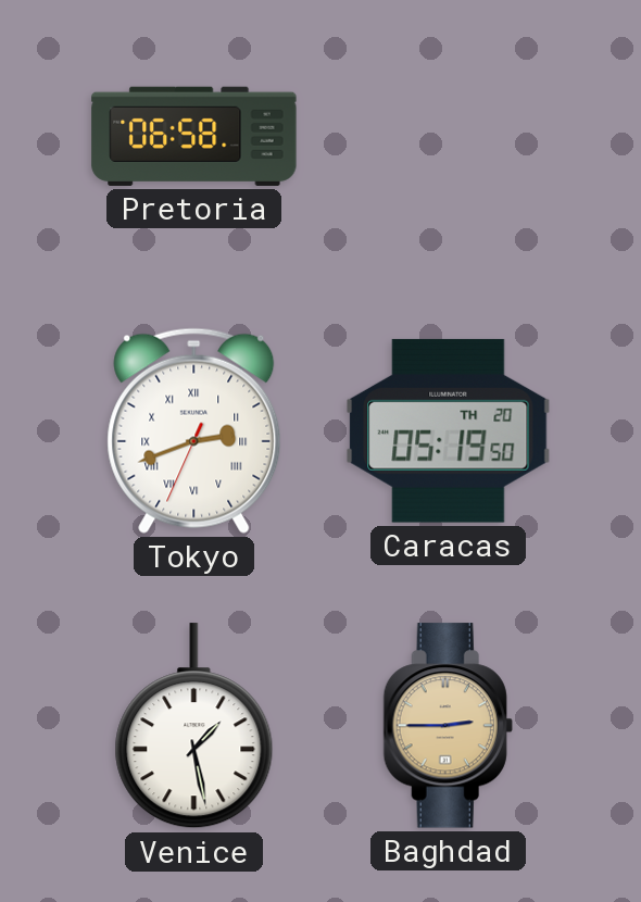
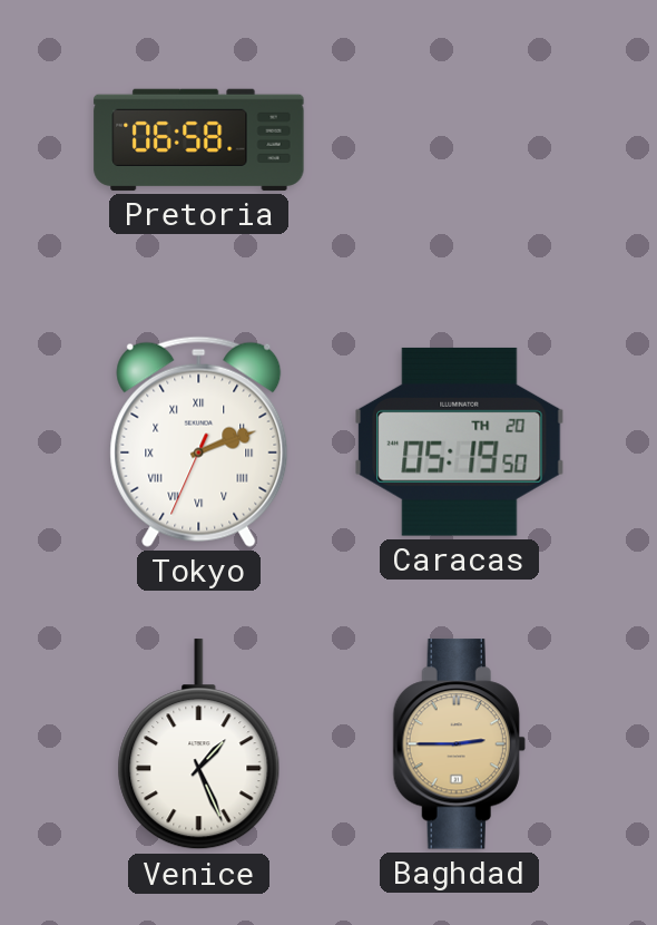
Tokyo: 2:41 -> 2:11
Venice: 1:28 -> 1:26
